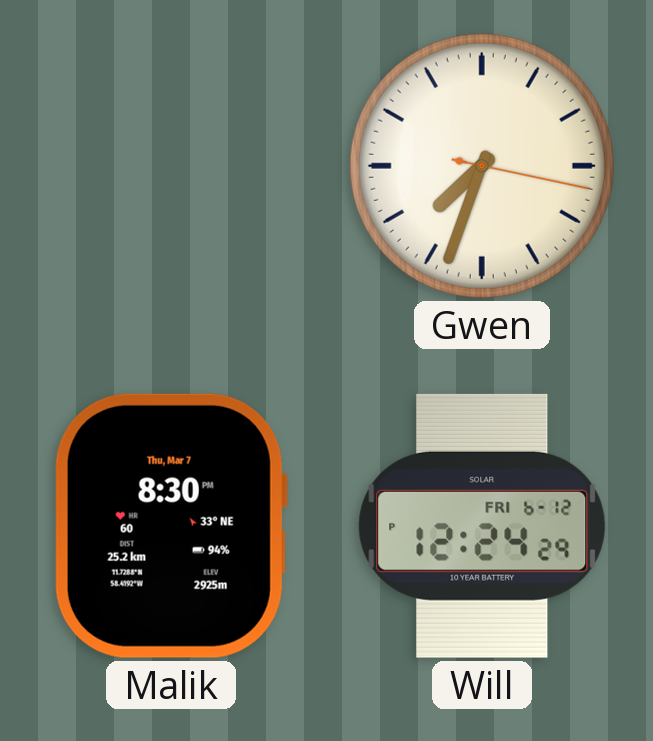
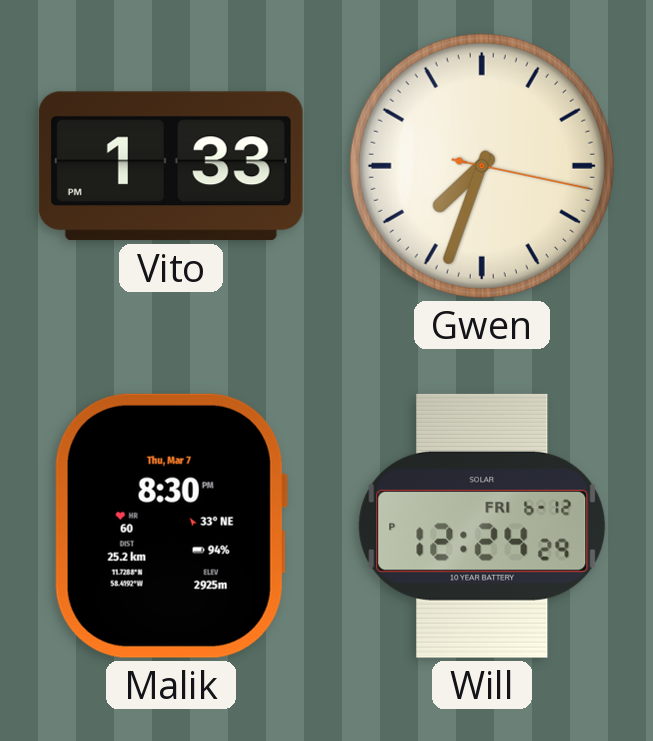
Vito: none -> 1:33
